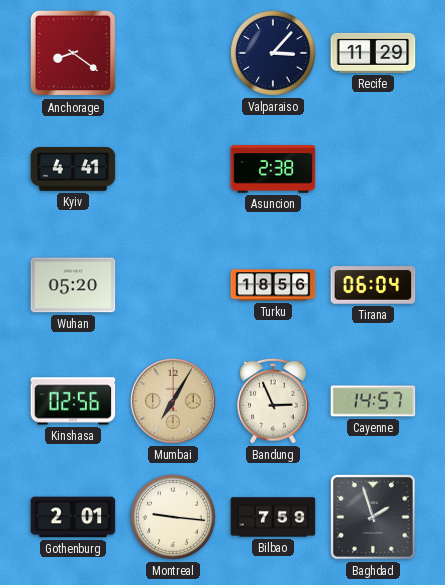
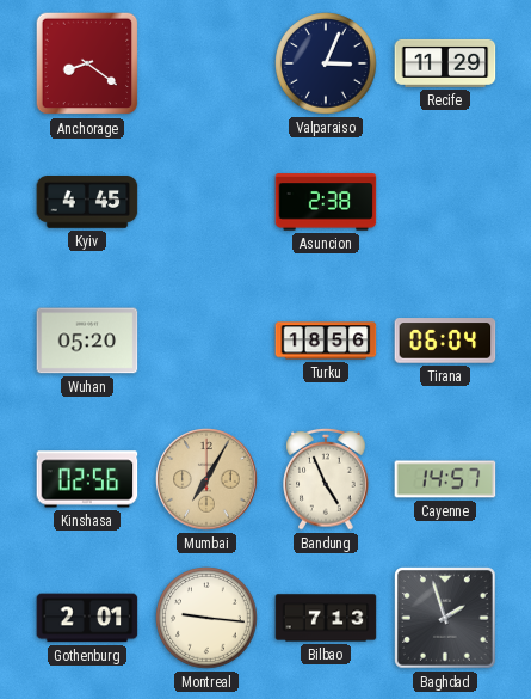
Valparaiso: 3:07 -> 3:04
Kyiv: 4:41 -> 4:45
Bandung: 2:56 -> 4:56
Bilbao: 7:59 -> 7:13
